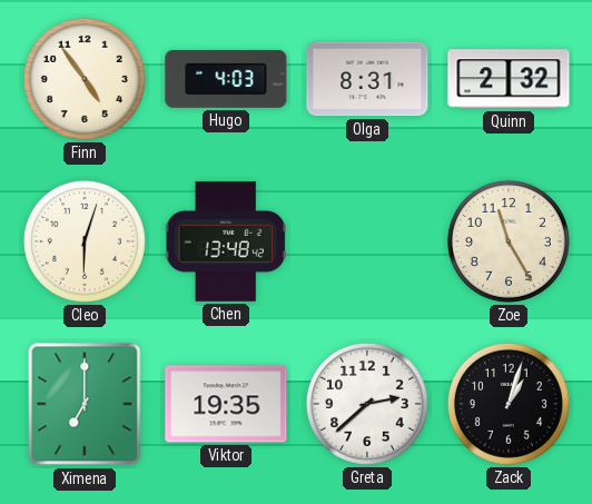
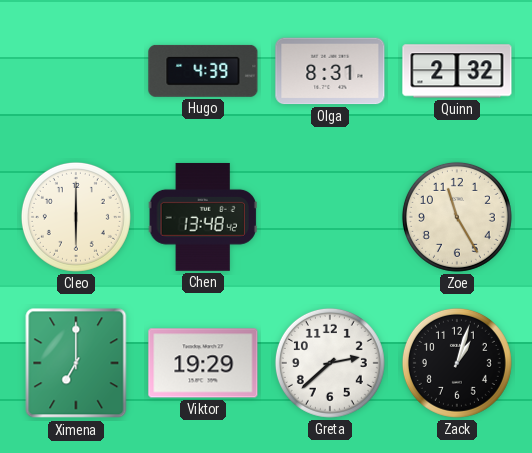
Finn: 4:54 -> none
Hugo: 4:03 -> 4:39
Cleo: 6:03 -> 6:00
Viktor: 19:35 -> 19:29
